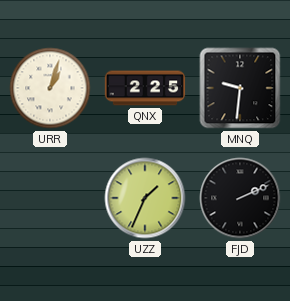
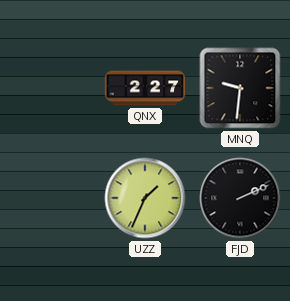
URR: 1:03 -> none
QNX: 2:25 -> 2:27
